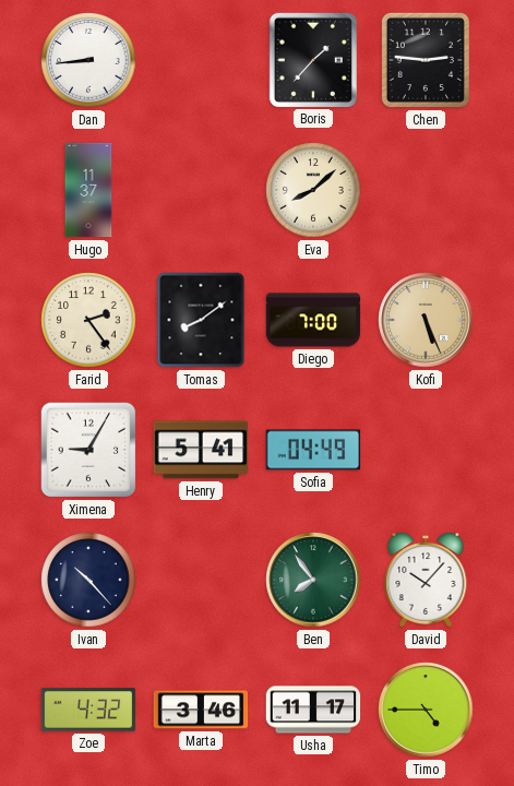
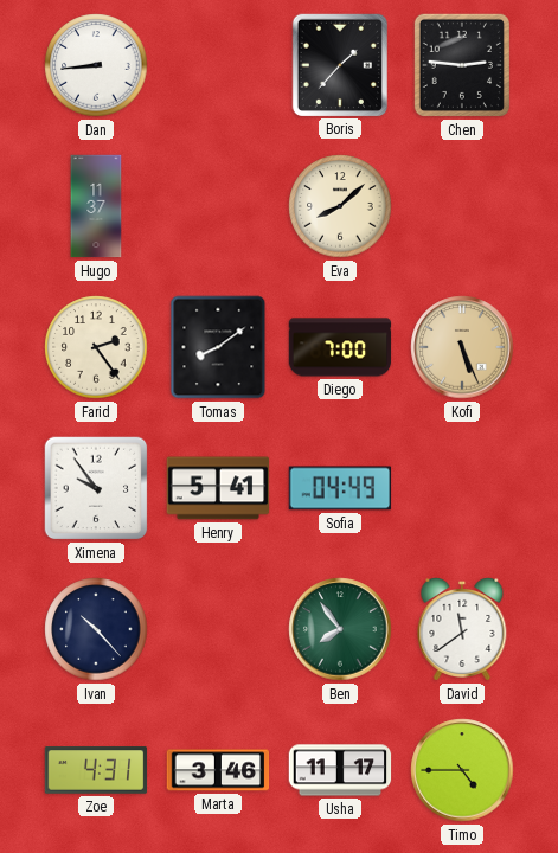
Ximena: 9:05 -> 9:54
David: 10:07 -> 11:39
Zoe: 4:32 -> 4:31
